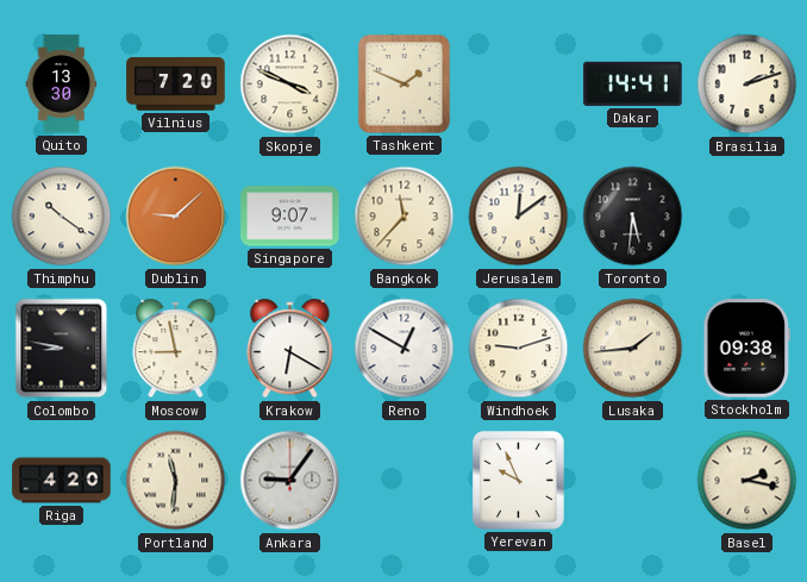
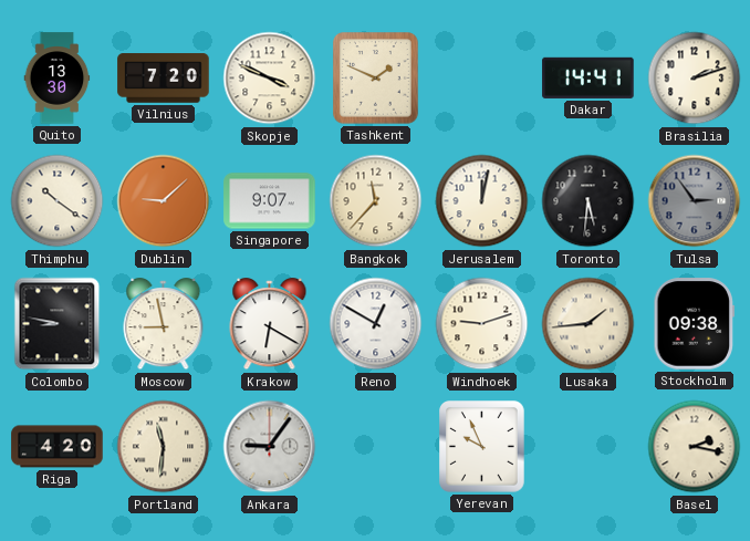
Jerusalem: 12:09 -> 12:02
Tulsa: none -> 2:54
